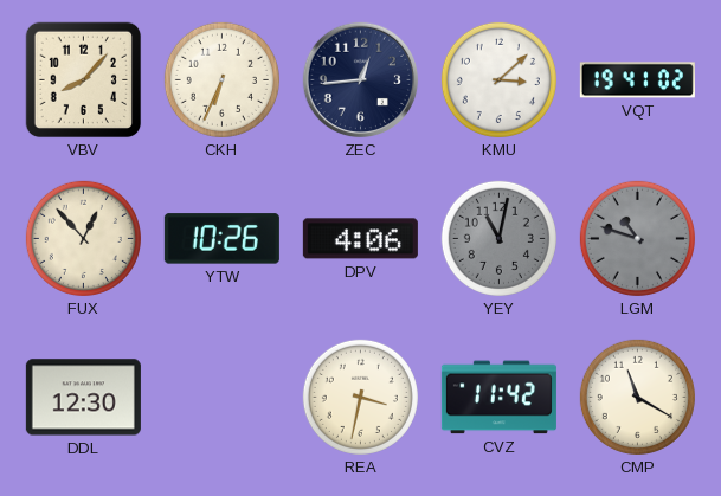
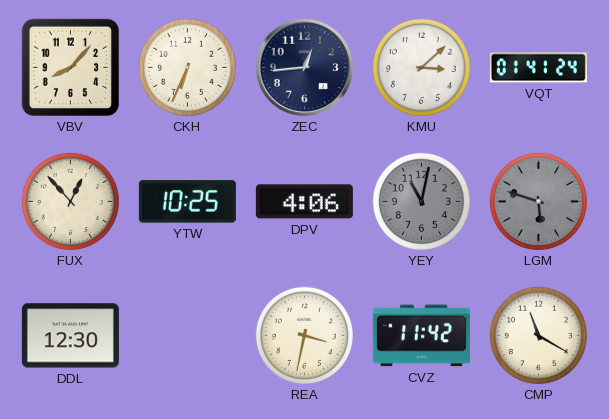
VQT: 19:41 -> 01:41
YTW: 10:26 -> 10:25
LGM: 10:48 -> 5:48
